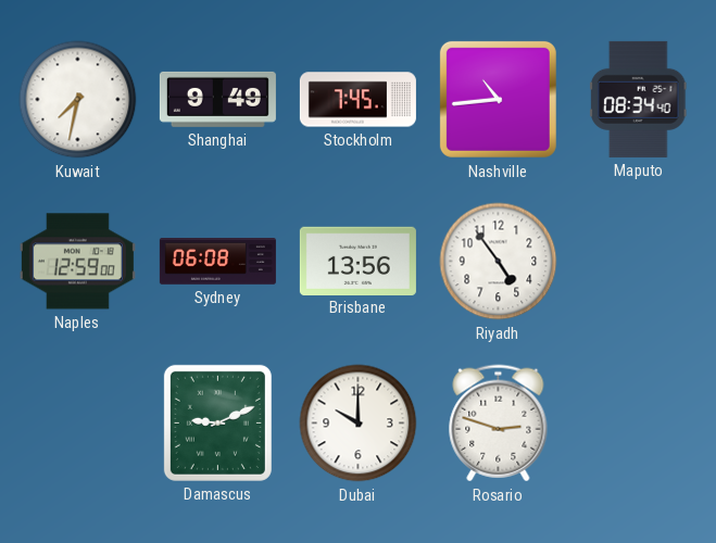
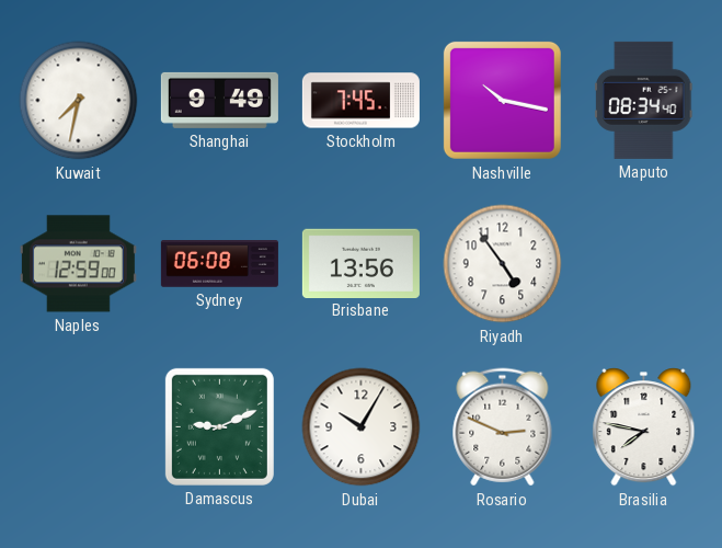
Nashville: 10:44 -> 10:17
Dubai: 10:00 -> 10:05
Rosario: 2:48 -> 2:49
Brasilia: none -> 7:47
